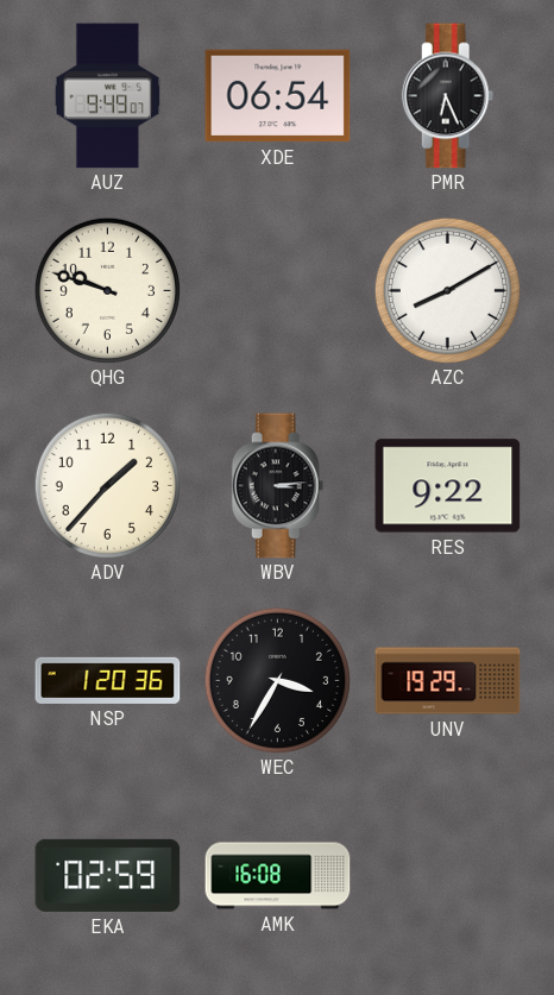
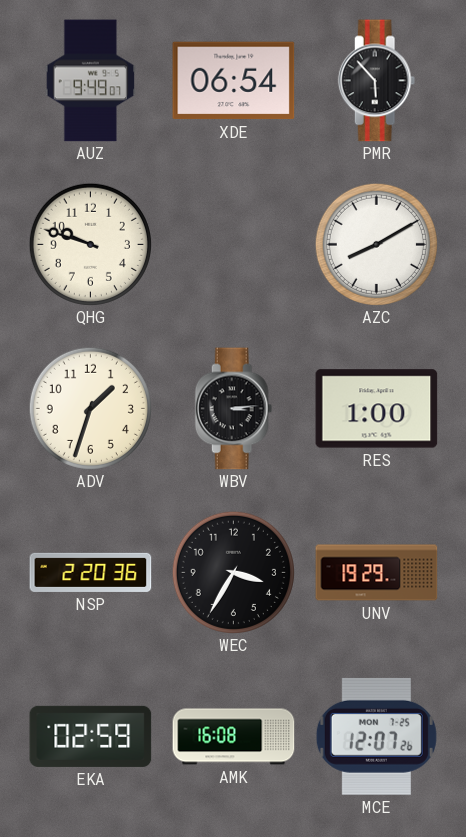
PMR: 6:26 -> 5:53
ADV: 1:37 -> 1:33
RES: 9:22 -> 1:00
NSP: 1:20 -> 2:20
MCE: none -> 12:07
